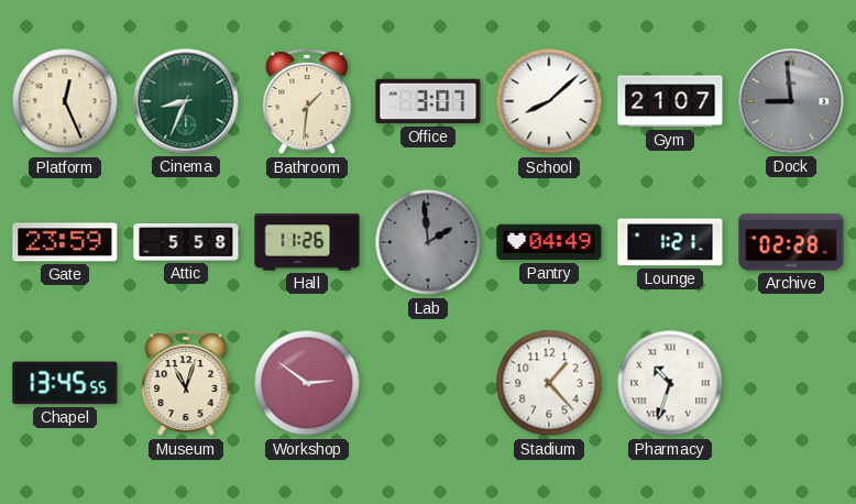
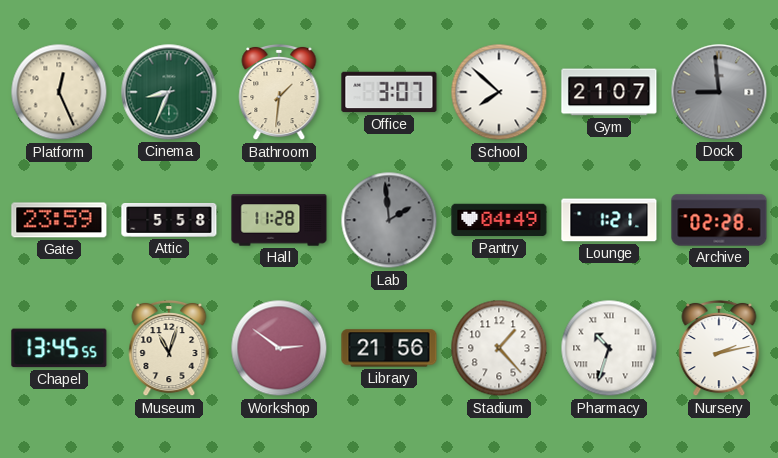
School: 8:08 -> 7:52
Hall: 11:26 -> 11:28
Library: none -> 21:56
Nursery: none -> 2:13
